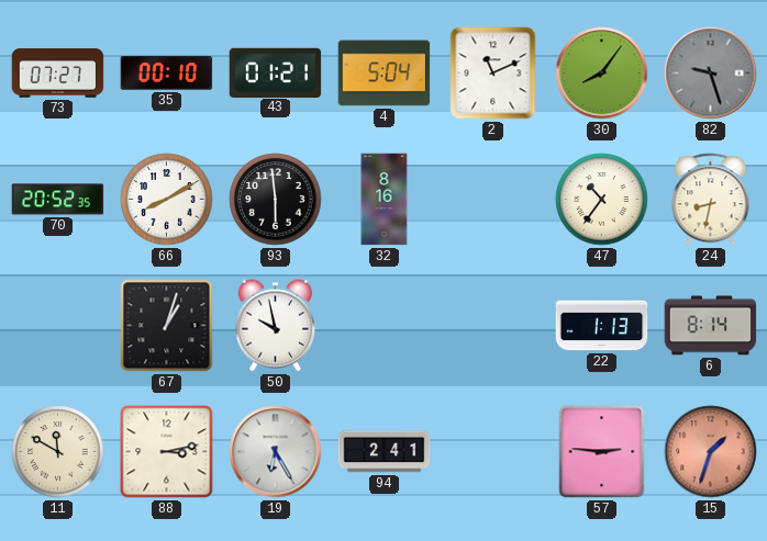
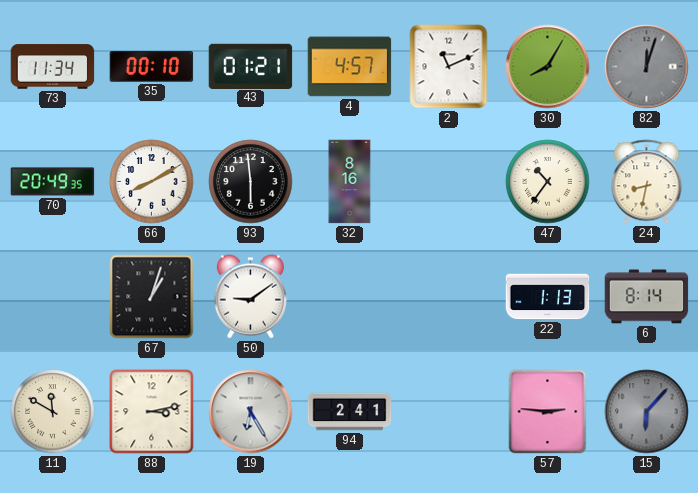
73: 07:27 -> 11:34
4: 5:04 -> 4:57
30: 8:06 -> 8:05
82: 9:27 -> 12:03
70: 20:52 -> 20:49
50: 9:58 -> 9:09
15: 1:33 -> 6:07
15 dial: salmon -> grey
